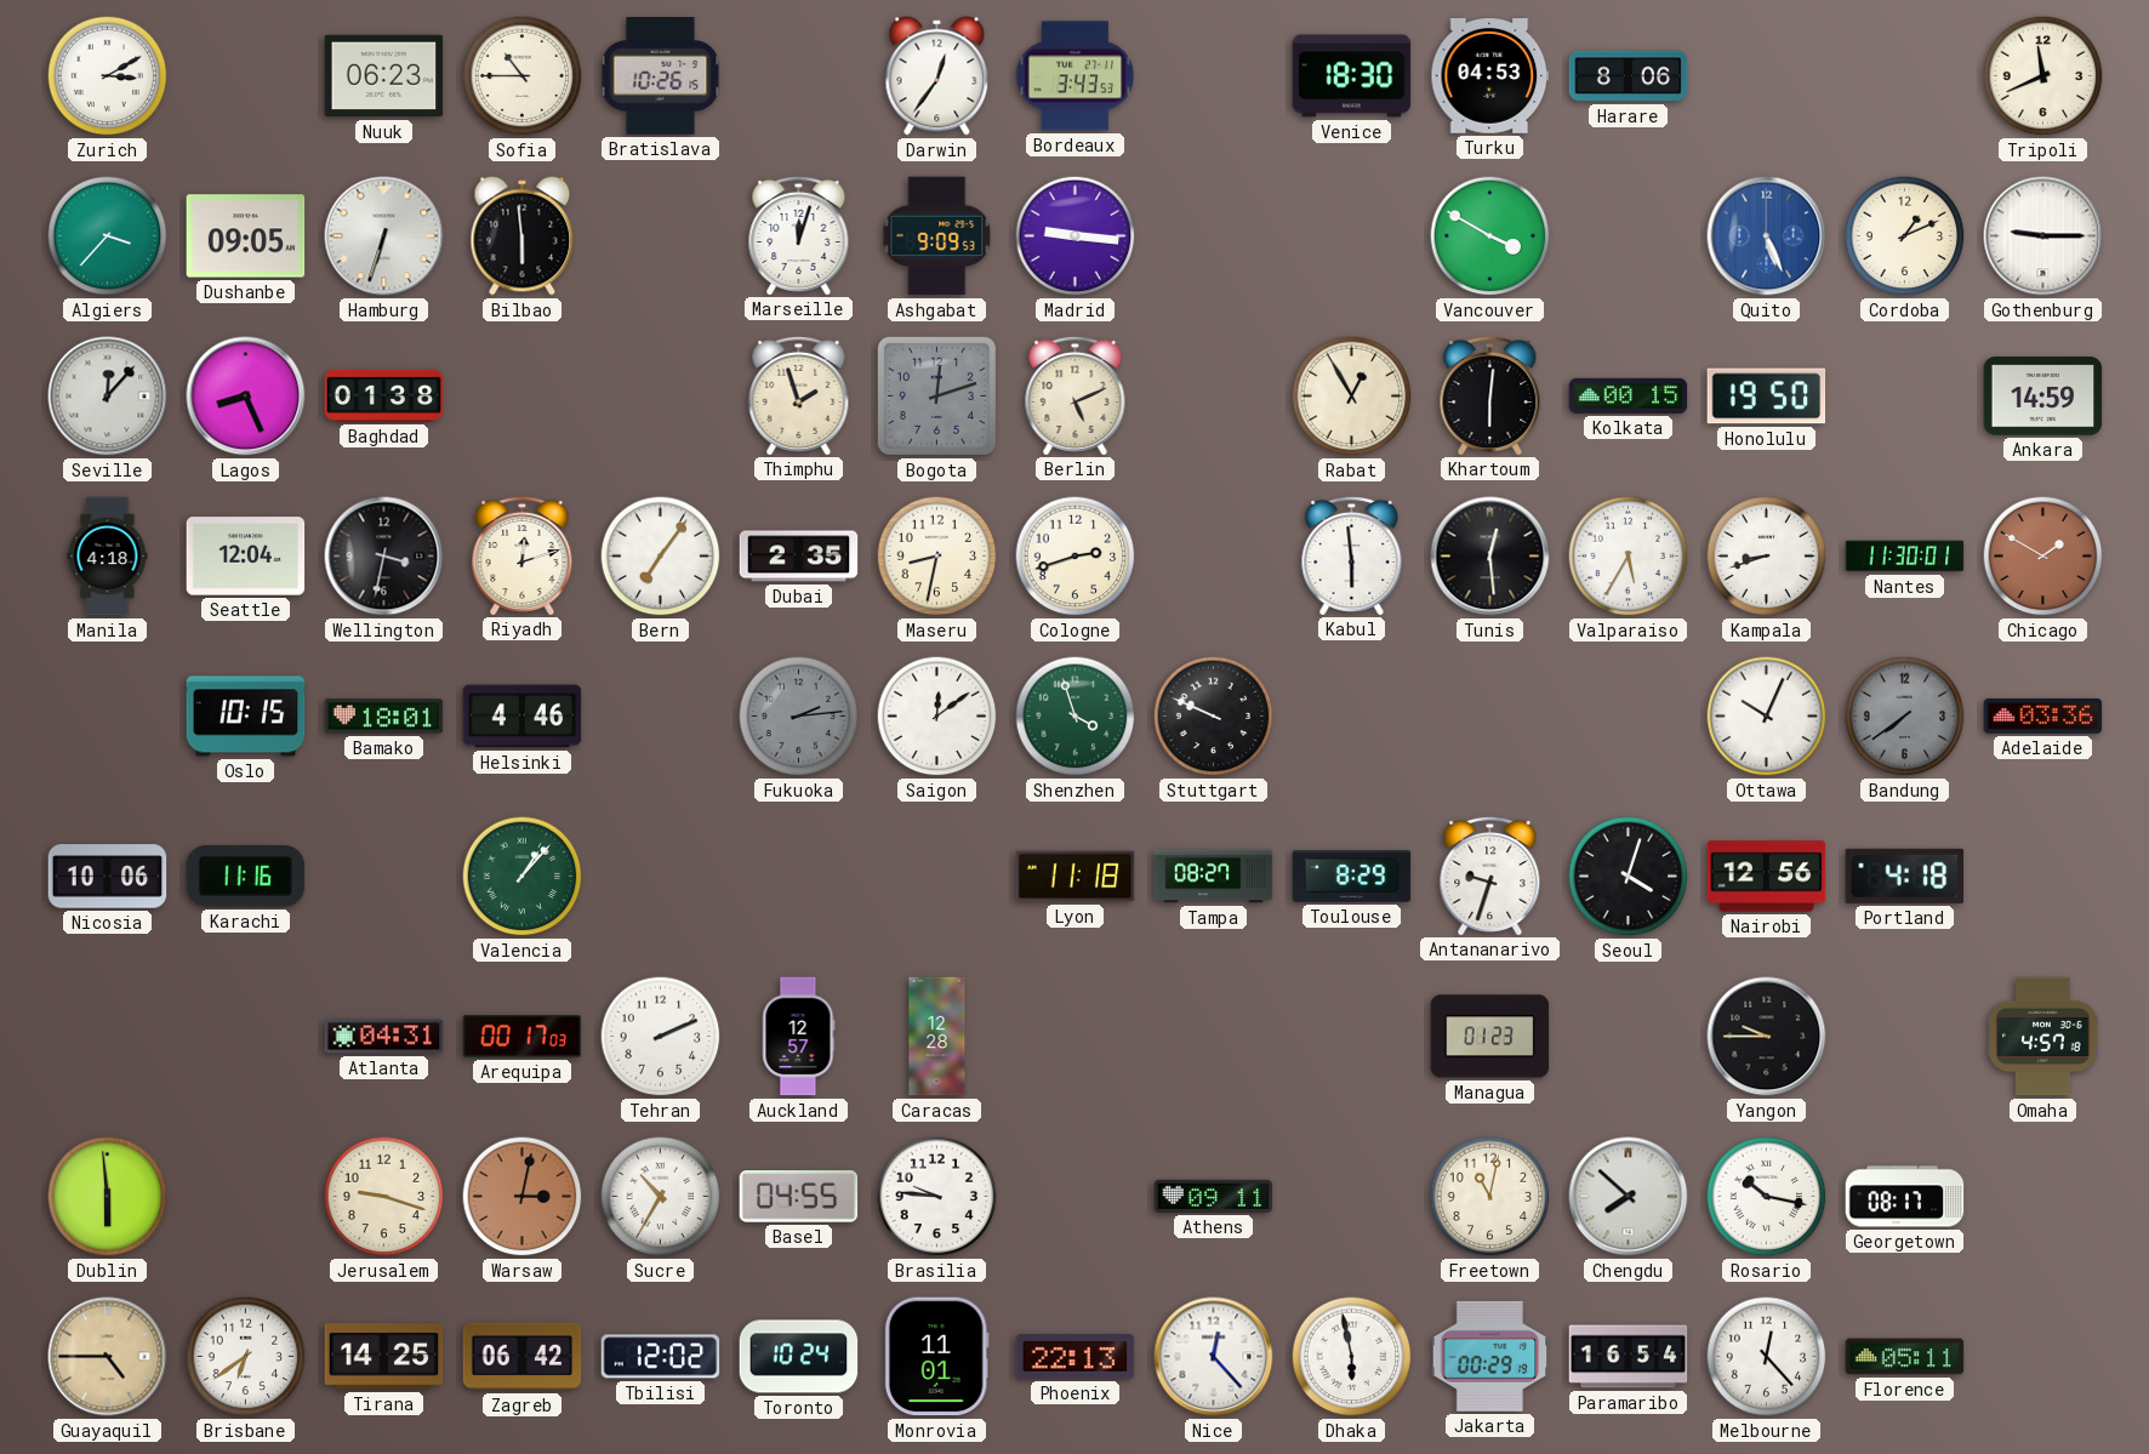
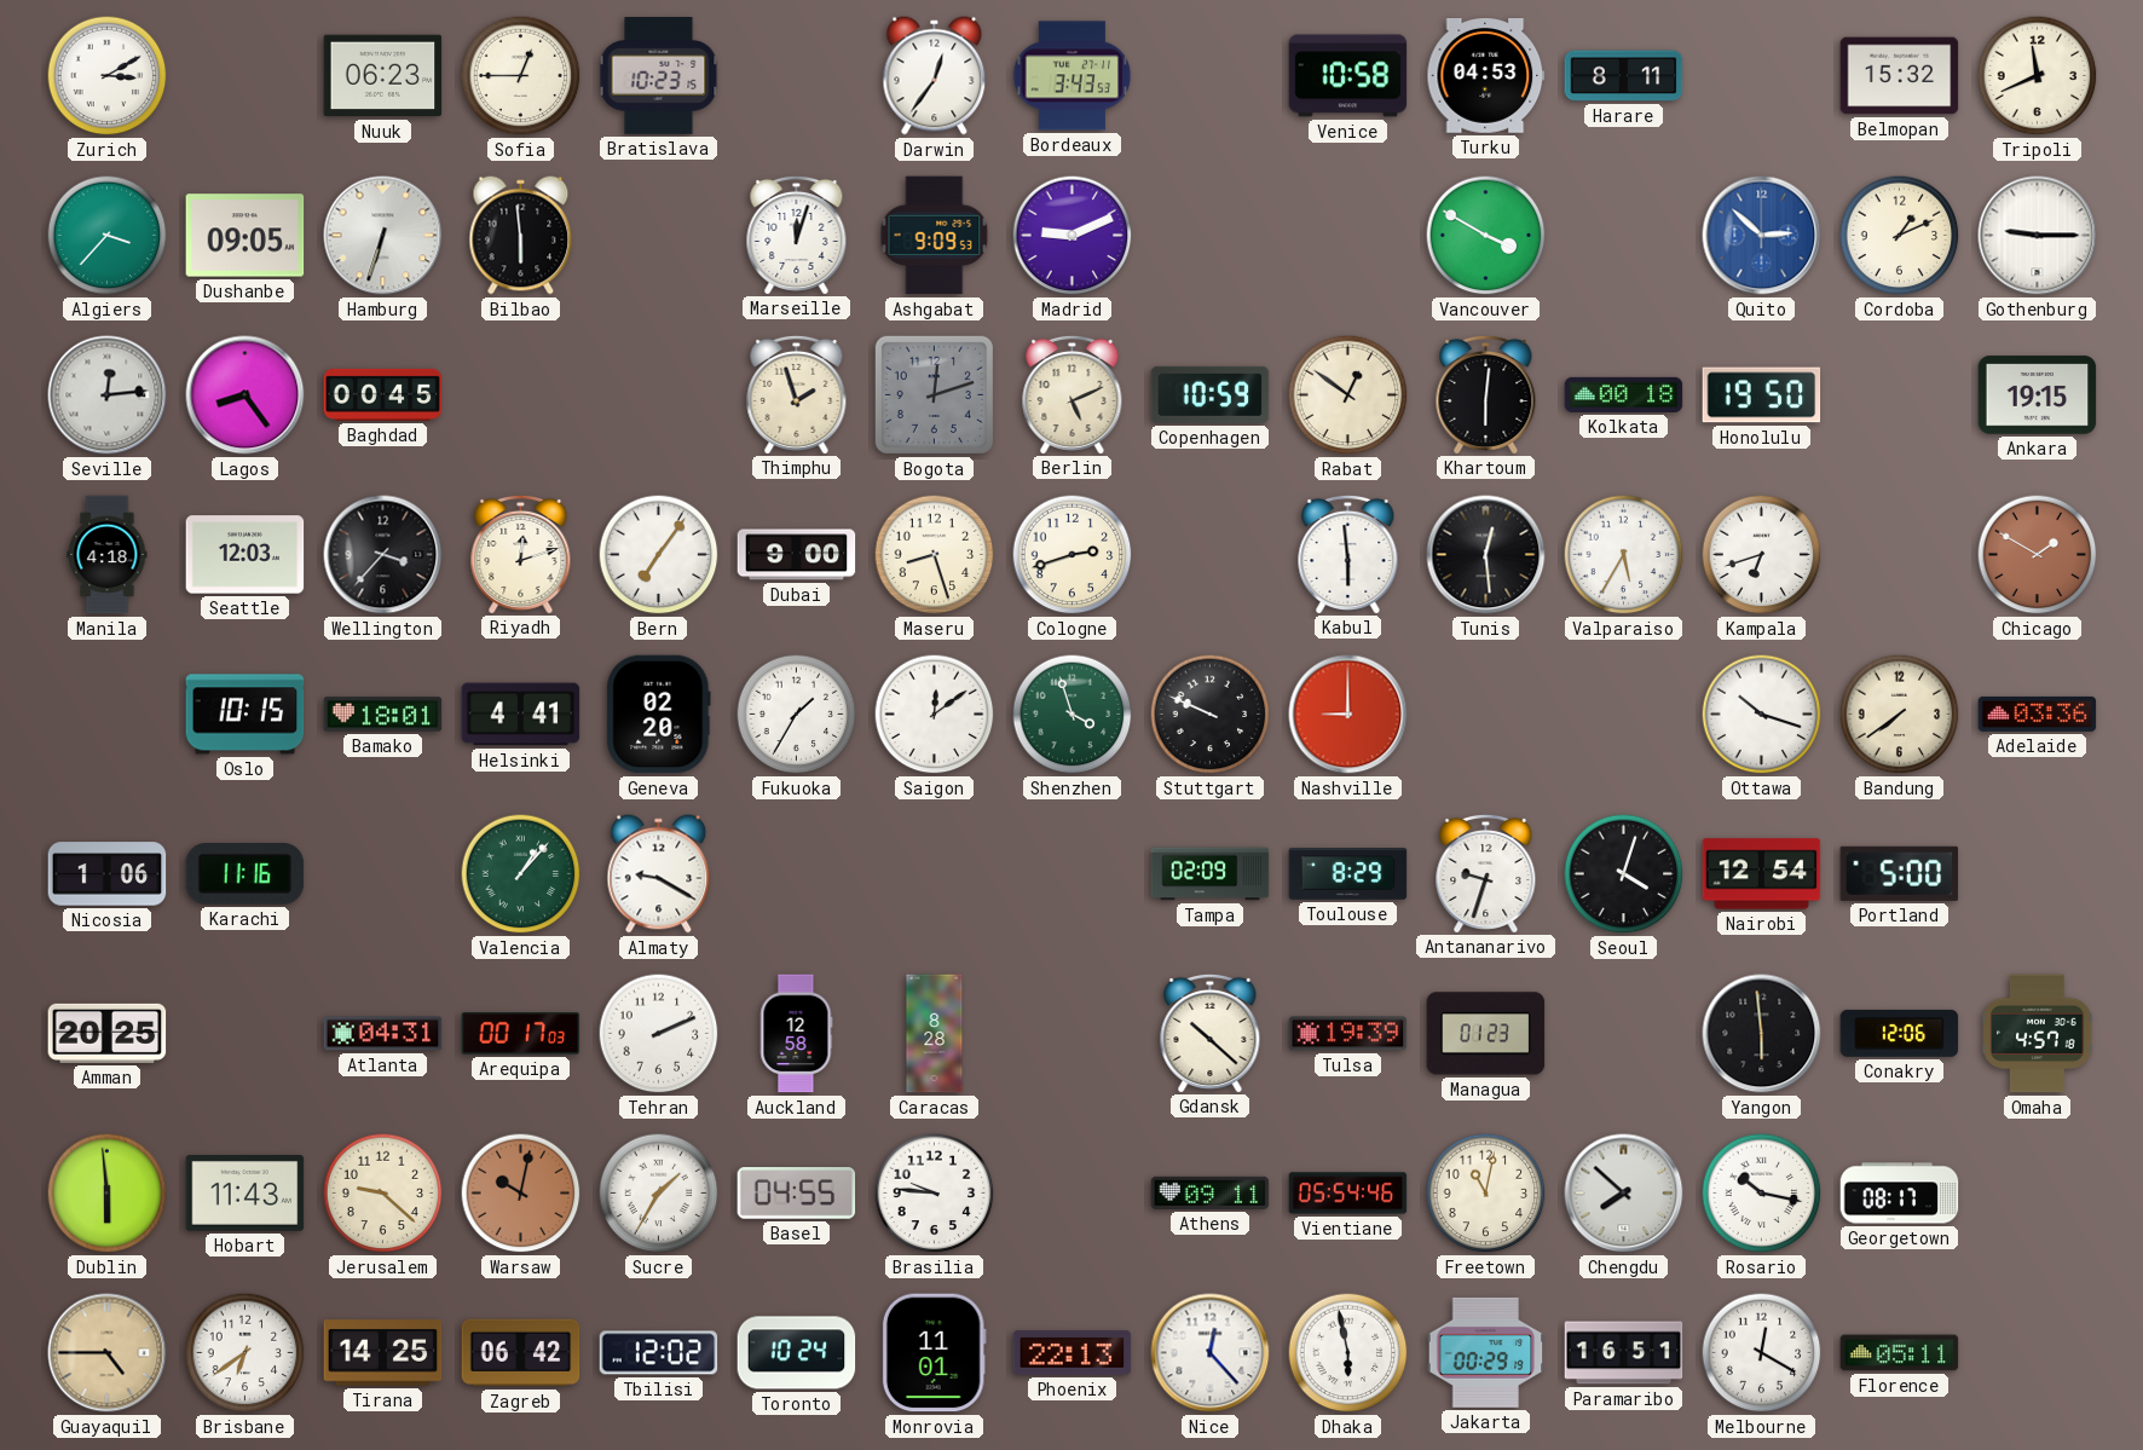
Sofia: 10:45 -> 12:45
Bratislava: 10:26 -> 10:23
Venice: 18:30 -> 10:58
Harare: 8:06 -> 8:11
Belmopan: none -> 15:32
Madrid: 9:16 -> 9:11
Quito: 5:26 -> 2:52
Seville: 12:07 -> 12:14
Lagos: 8:26 -> 8:24
Baghdad: 01:38 -> 00:45
Copenhagen: none -> 10:59
Rabat: 12:55 -> 12:51
Kolkata: 00:15 -> 00:18
Ankara: 14:59 -> 19:15
Seattle: 12:04 -> 12:03
Wellington: 3:32 -> 3:37
Dubai: 2:35 -> 9:00
Maseru: 8:32 -> 8:27
Kampala: 8:42 -> 6:42
Nantes: 11:30 -> none
Helsinki: 4:46 -> 4:41
Geneva: none -> 02:20
Fukuoka: 2:14 -> 1:35
Fukuoka dial: grey -> white
Nashville: none -> 9:00
Ottawa: 10:04 -> 10:18
Bandung dial: grey -> cream
Nicosia: 10:06 -> 1:06
Almaty: none -> 9:20
Lyon: 11:18 -> none
Tampa: 08:27 -> 02:09
Nairobi: 12:56 -> 12:54
Portland: 4:18 -> 5:00
Amman: none -> 20:25
Auckland: 12:57 -> 12:58
Caracas: 12:28 -> 8:28
Gdansk: none -> 10:22
Tulsa: none -> 19:39
Yangon: 9:45 -> 5:59
Conakry: none -> 12:06
Hobart: none -> 11:43
Jerusalem: 9:18 -> 9:22
Warsaw: 3:02 -> 10:02
Sucre: 10:35 -> 1:35
Vientiane: none -> 05:54
Paramaribo: 16:54 -> 16:51
Melbourne: 12:23 -> 12:20
